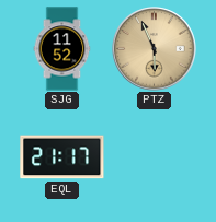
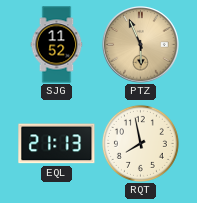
EQL: 21:17 -> 21:13
RQT: none -> 7:58
